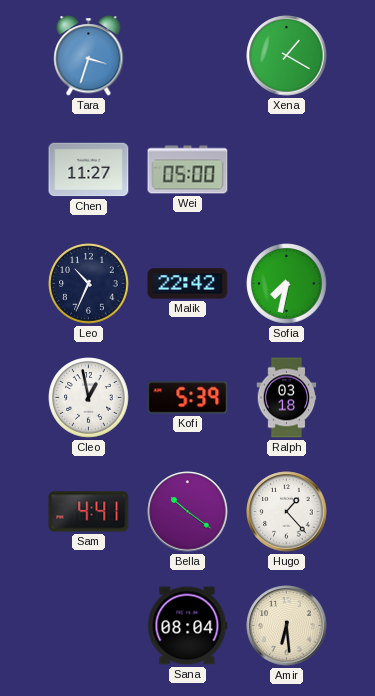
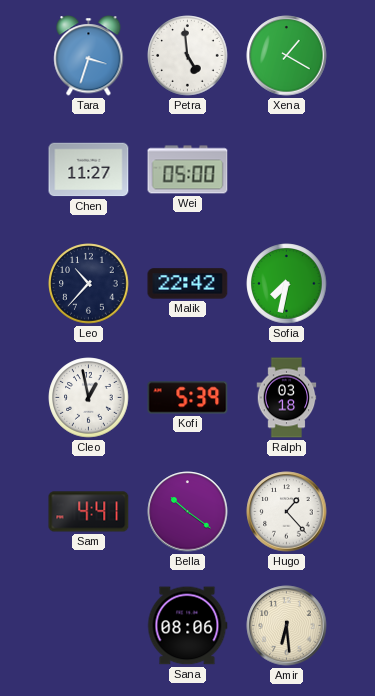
Petra: none -> 4:59
Leo: 10:34 -> 10:37
Sana: 08:04 -> 08:06
